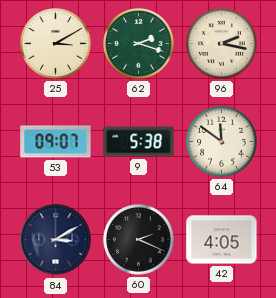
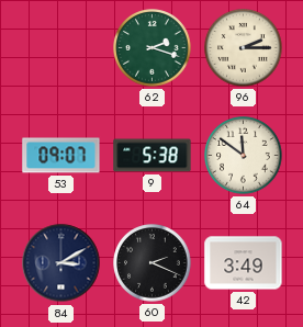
25: 3:10 -> none
96: 2:17 -> 2:15
42: 4:05 -> 3:49
